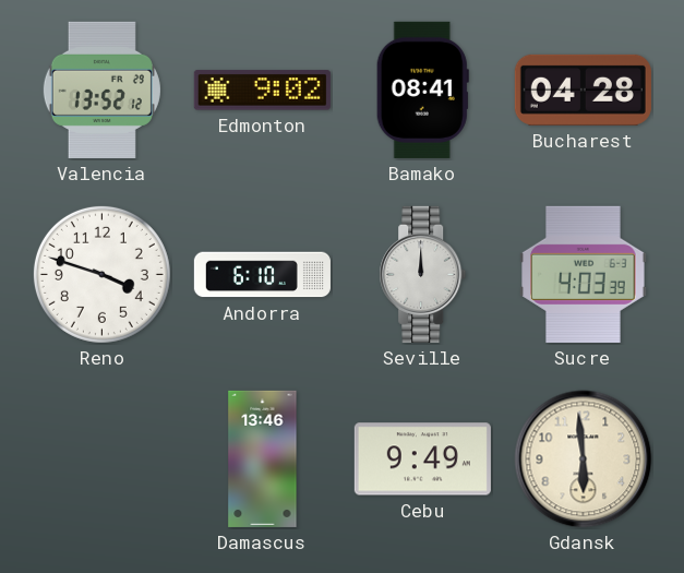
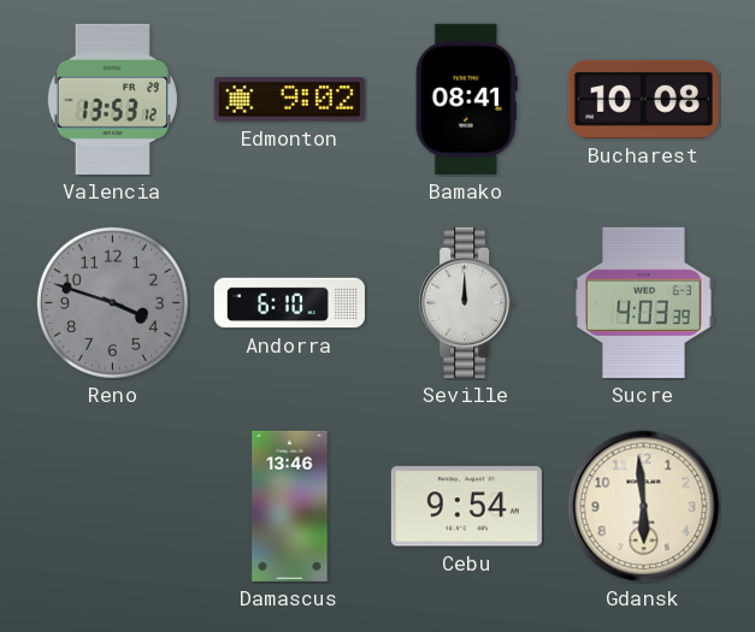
Valencia: 13:52 -> 13:53
Bucharest: 04:28 -> 10:08
Reno dial: white -> grey
Cebu: 9:49 -> 9:54
